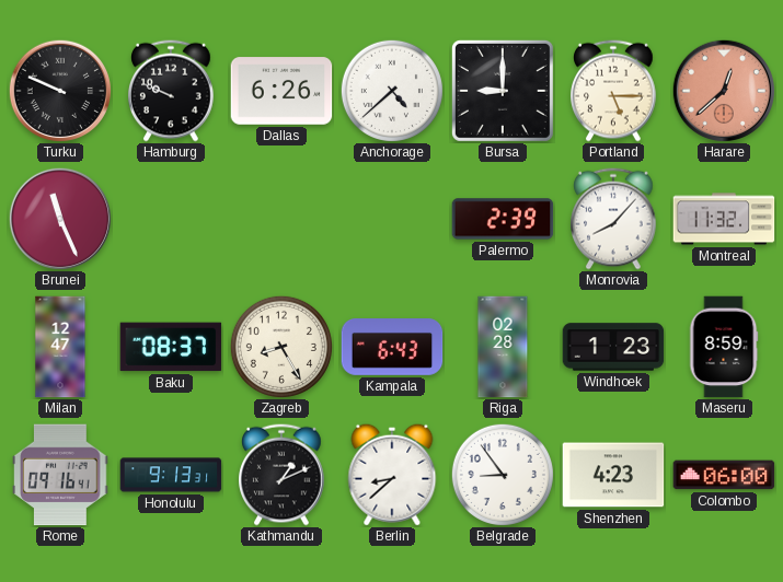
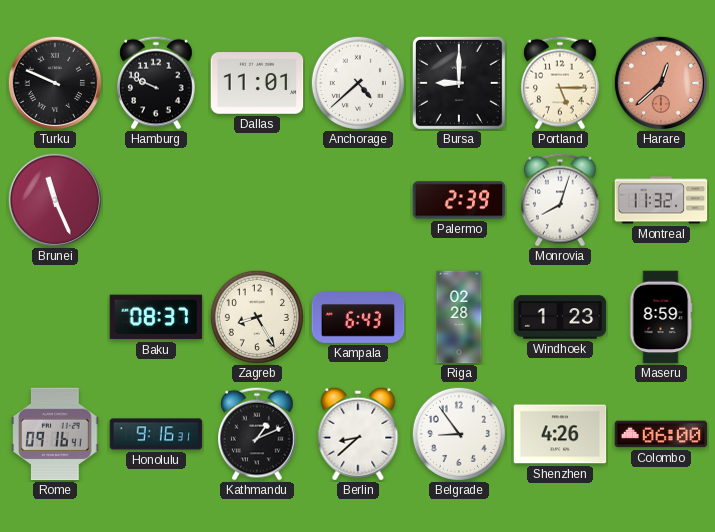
Dallas: 6:26 -> 11:01
Monrovia: 8:07 -> 8:03
Milan: 12:47 -> none
Honolulu: 9:13 -> 9:16
Shenzhen: 4:23 -> 4:26
